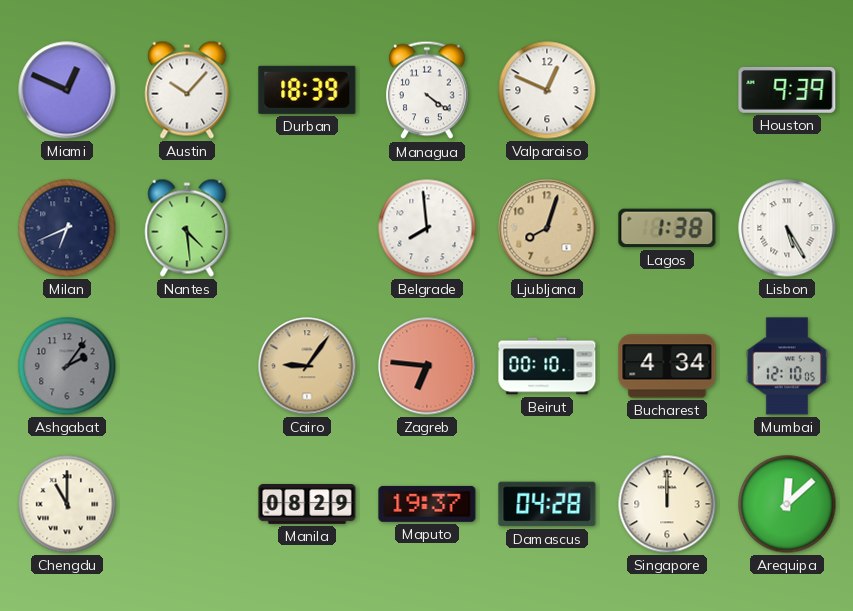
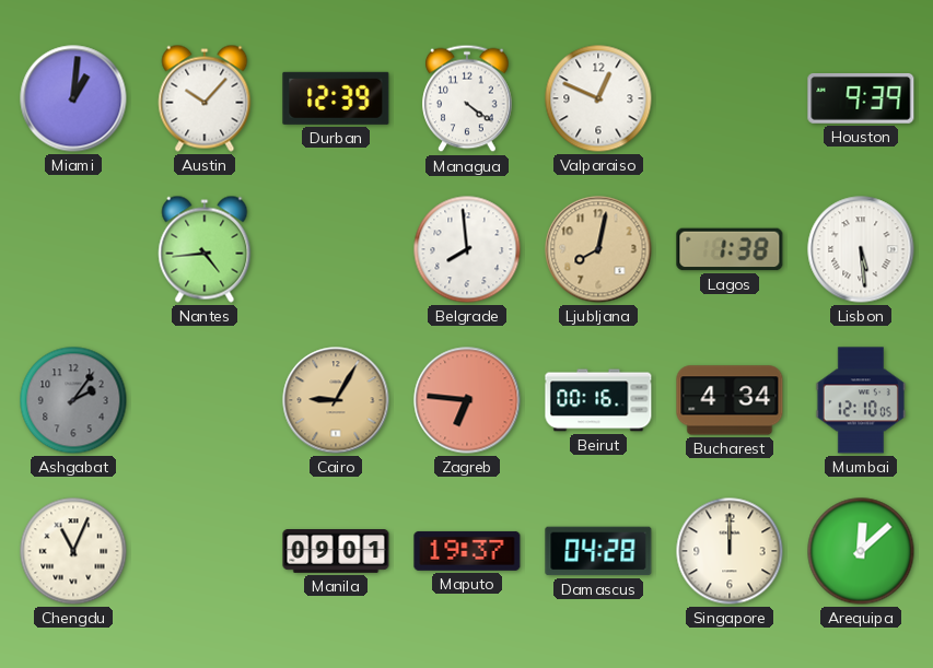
Miami: 12:49 -> 1:01
Durban: 18:39 -> 12:39
Milan: 6:41 -> none
Nantes: 4:29 -> 4:44
Ljubljana: 8:03 -> 8:02
Lisbon: 5:25 -> 5:29
Cairo: 9:06 -> 9:05
Beirut: 00:10 -> 00:16
Chengdu: 11:00 -> 11:04
Manila: 08:29 -> 09:01
